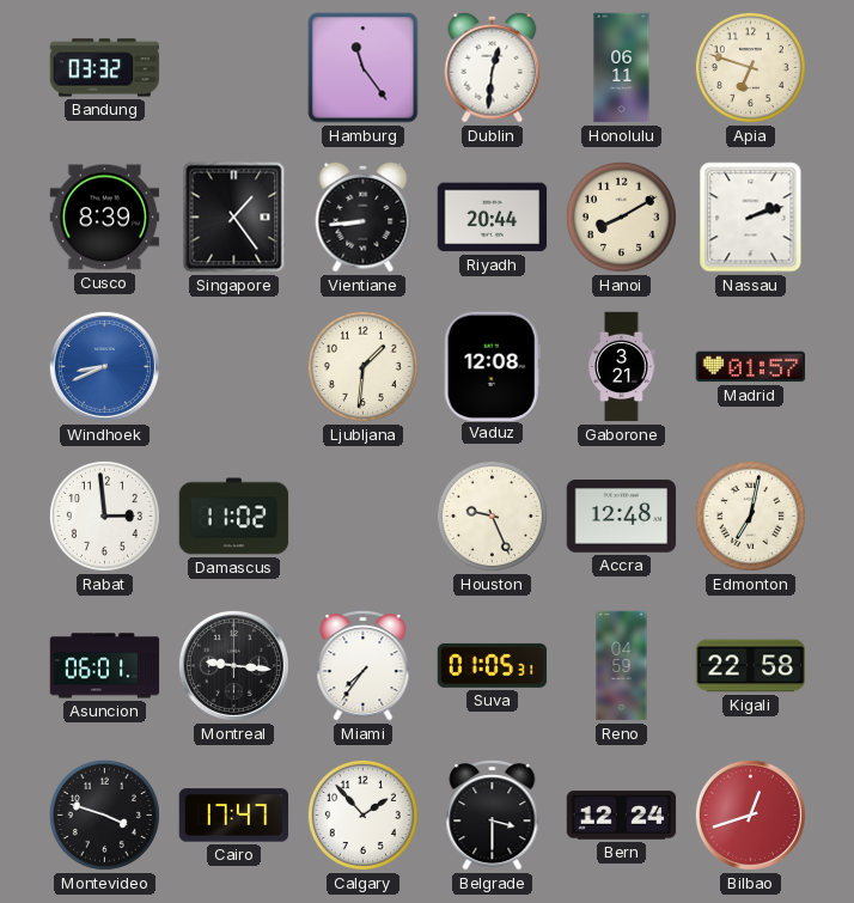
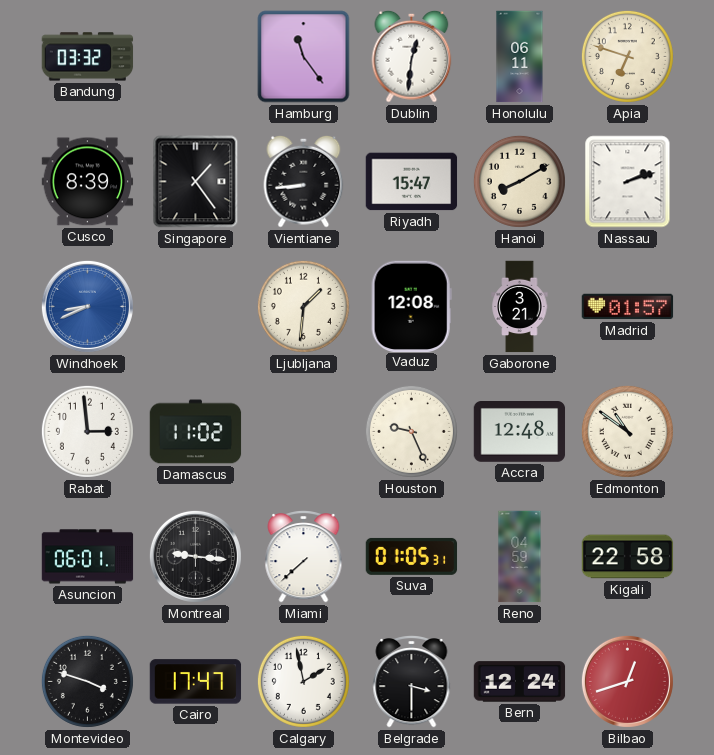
Riyadh: 20:44 -> 15:47
Edmonton: 7:02 -> 10:51
Miami: 7:36 -> 7:38
Calgary: 1:53 -> 1:58
